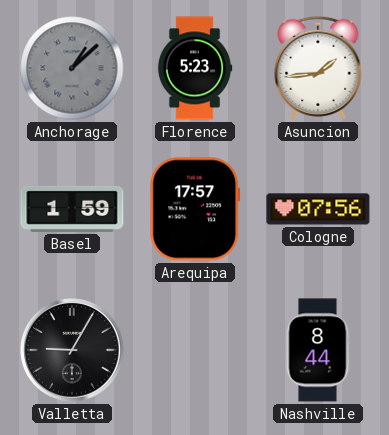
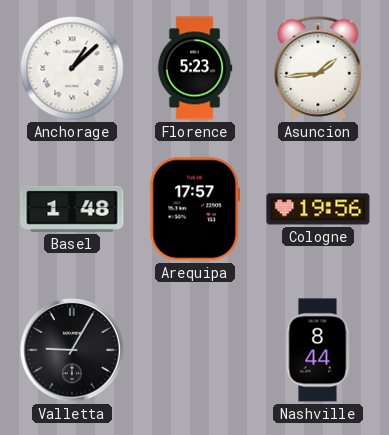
Anchorage dial: grey -> white
Basel: 1:59 -> 1:48
Cologne: 07:56 -> 19:56
